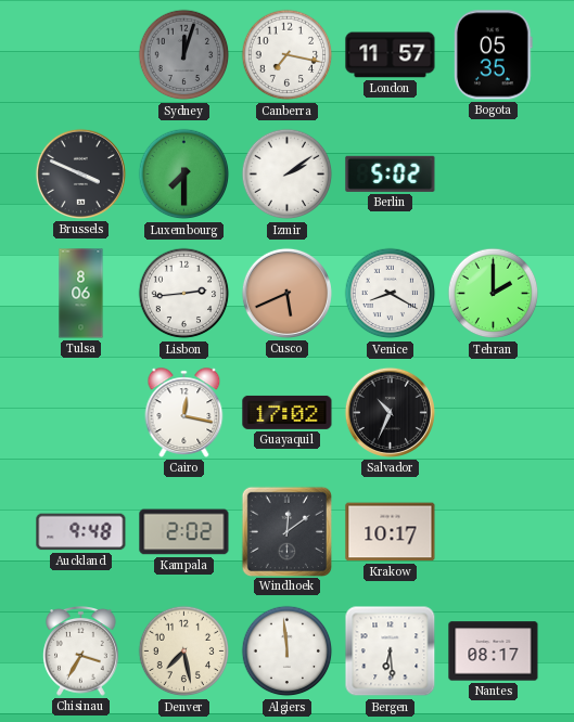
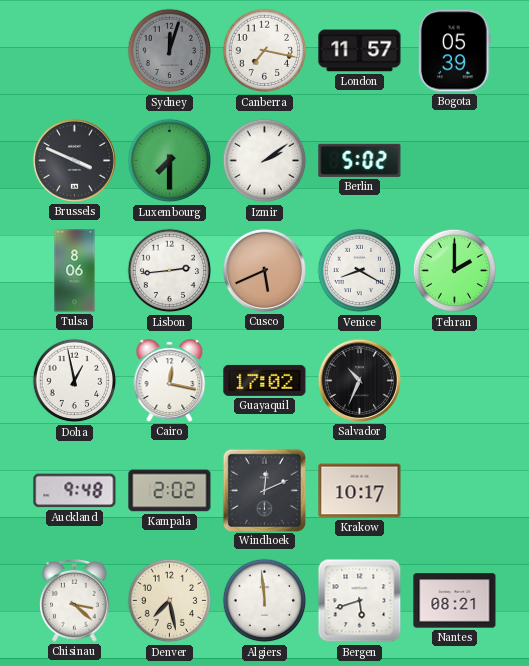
Bogota: 05:35 -> 05:39
Doha: none -> 12:58
Windhoek: 12:09 -> 12:11
Chisinau: 3:35 -> 3:22
Bergen: 6:29 -> 5:42
Nantes: 08:17 -> 08:21
